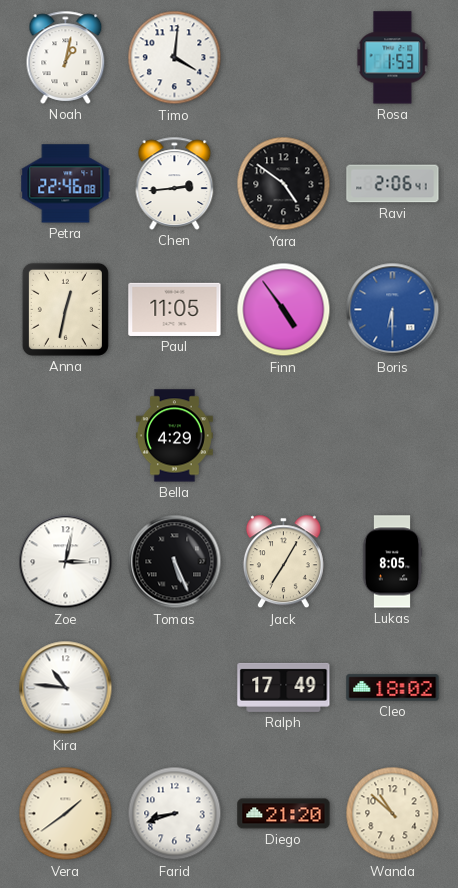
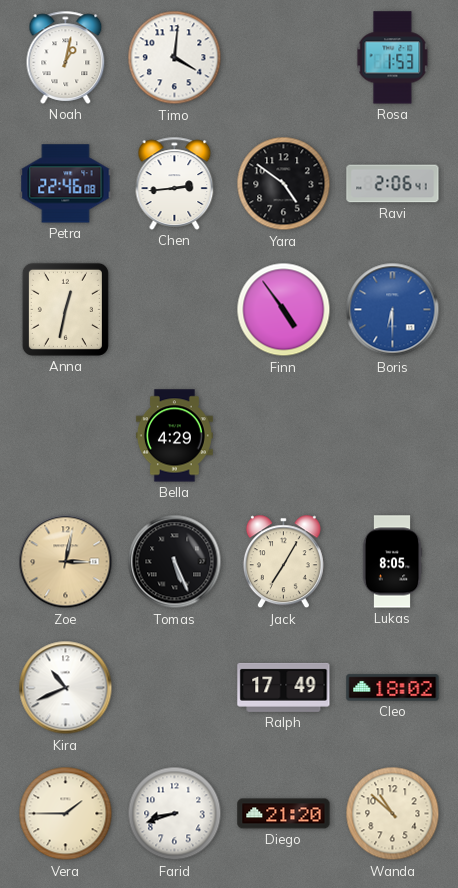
Paul: 11:05 -> none
Zoe dial: white -> champagne
Kira: 10:46 -> 10:41
Vera: 1:39 -> 1:45
